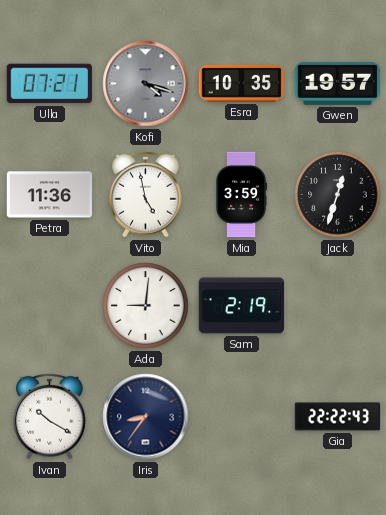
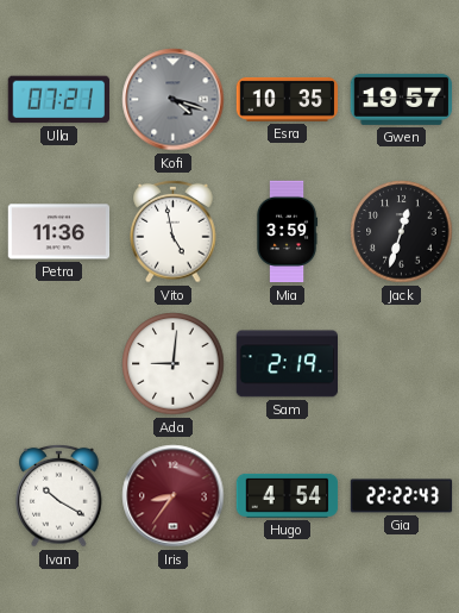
Iris dial: navy -> burgundy
Hugo: none -> 4:54
